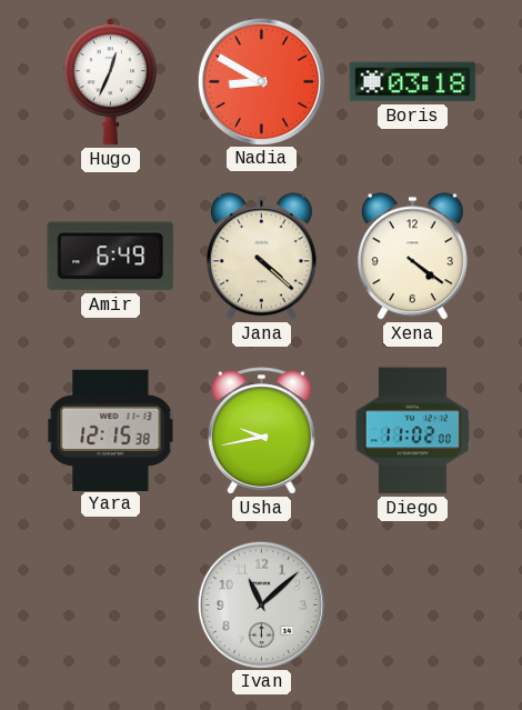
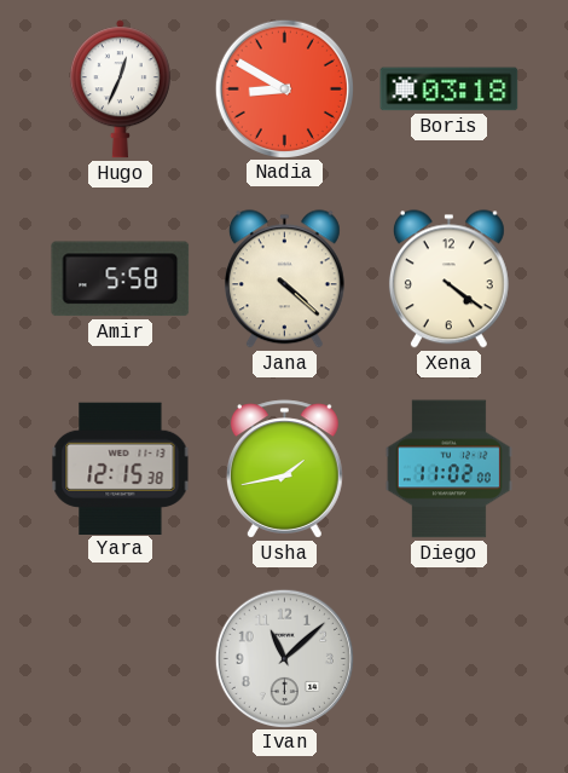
Amir: 6:49 -> 5:58
Usha: 9:43 -> 1:43
